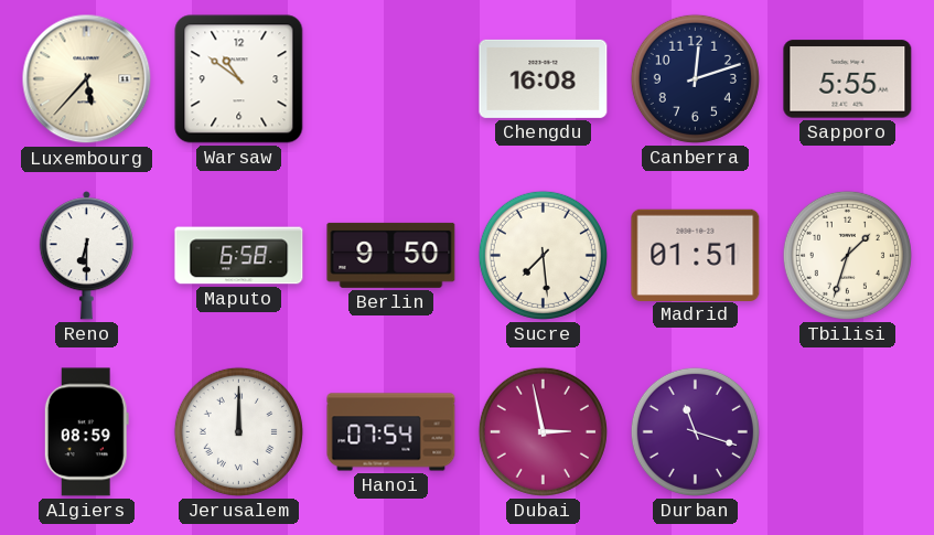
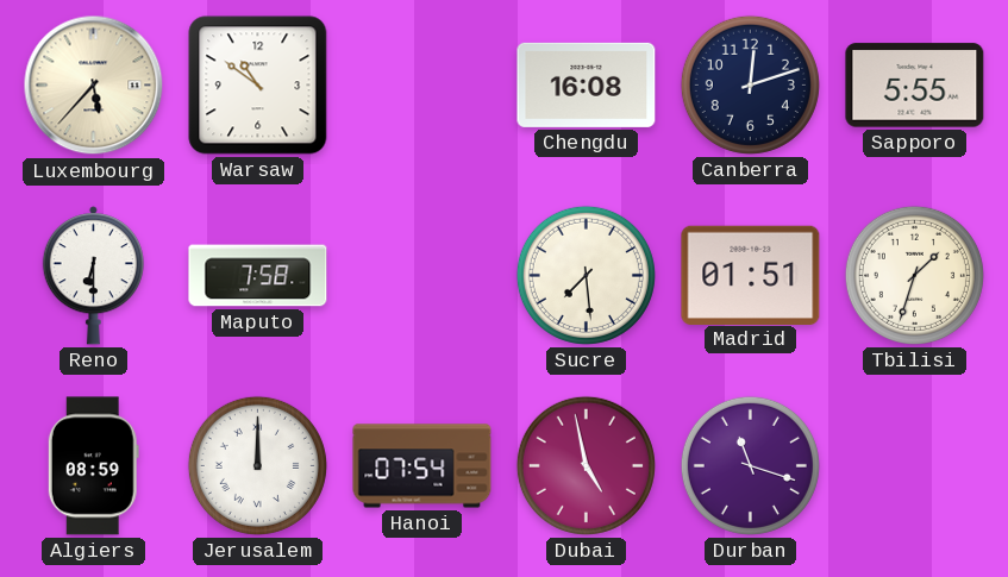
Maputo: 6:58 -> 7:58
Berlin: 9:50 -> none
Dubai: 2:58 -> 4:58
